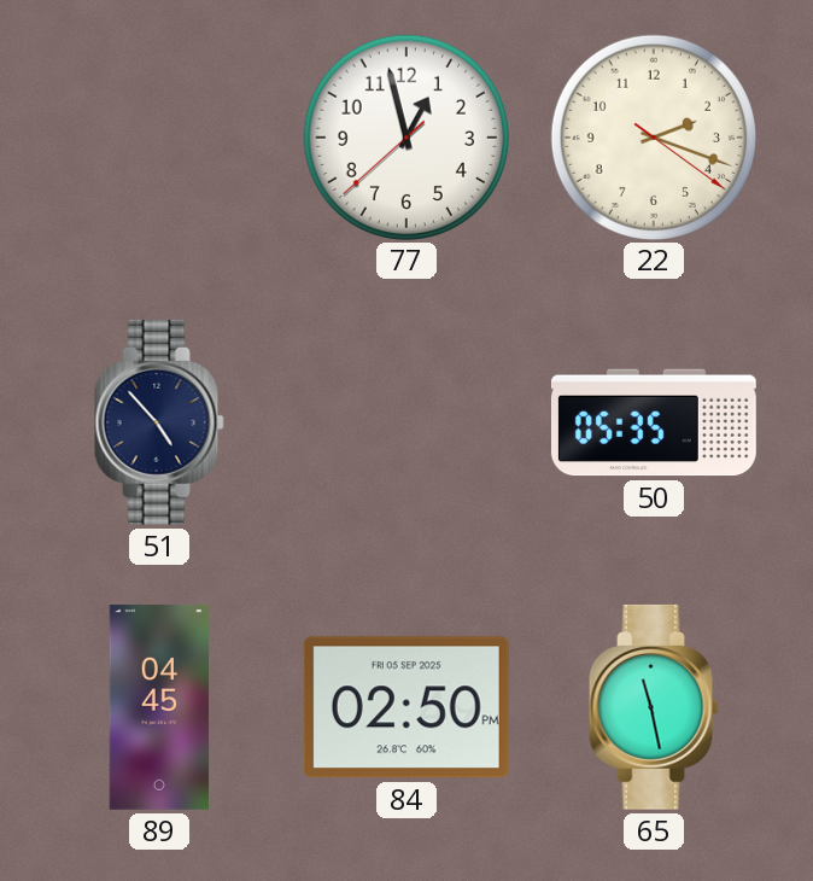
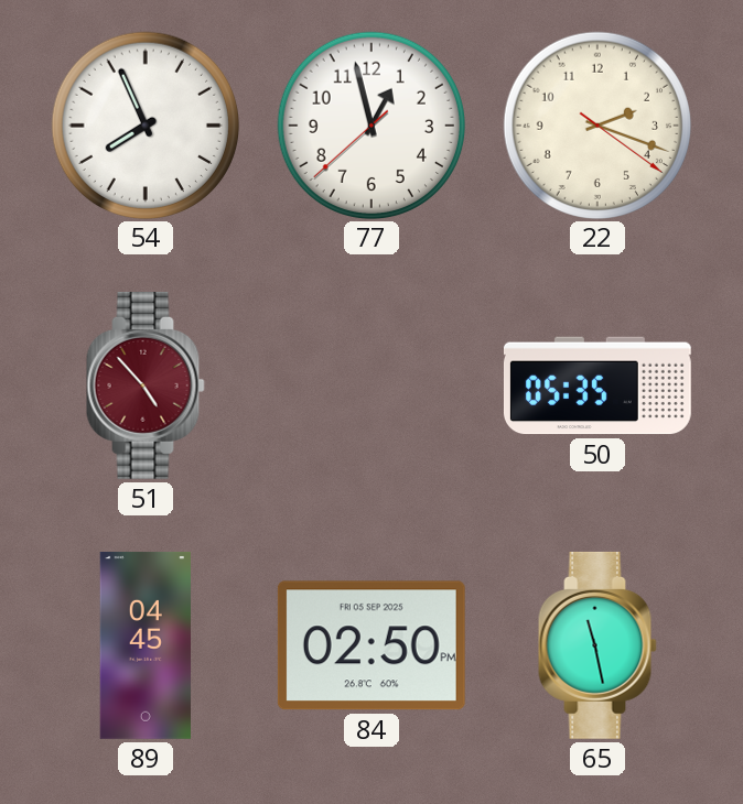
54: none -> 7:56
51 dial: navy -> burgundy
